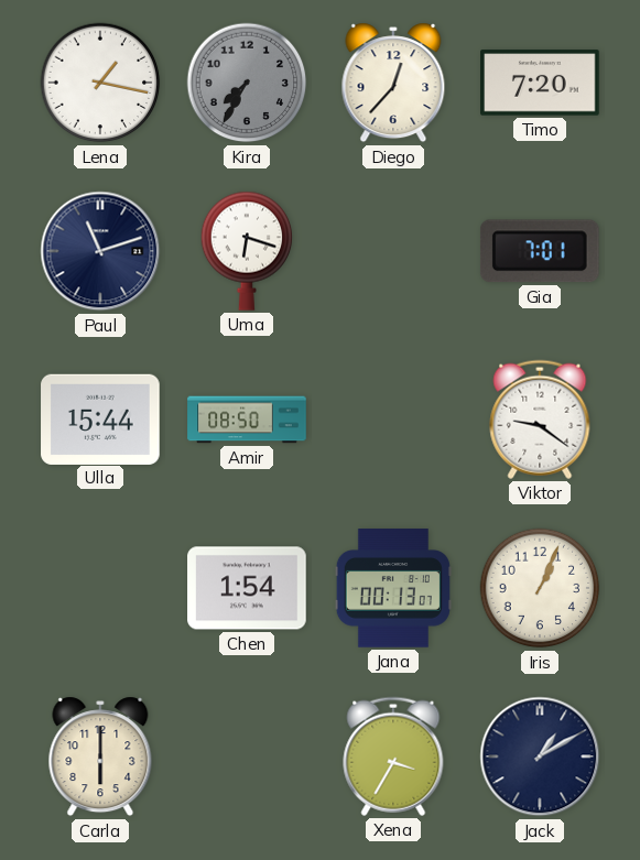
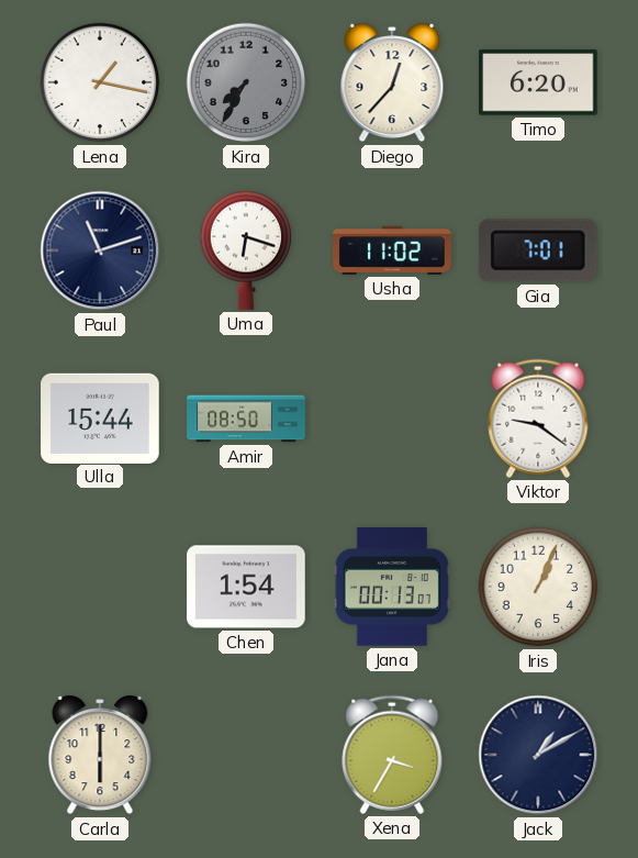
Timo: 7:20 -> 6:20
Usha: none -> 11:02
